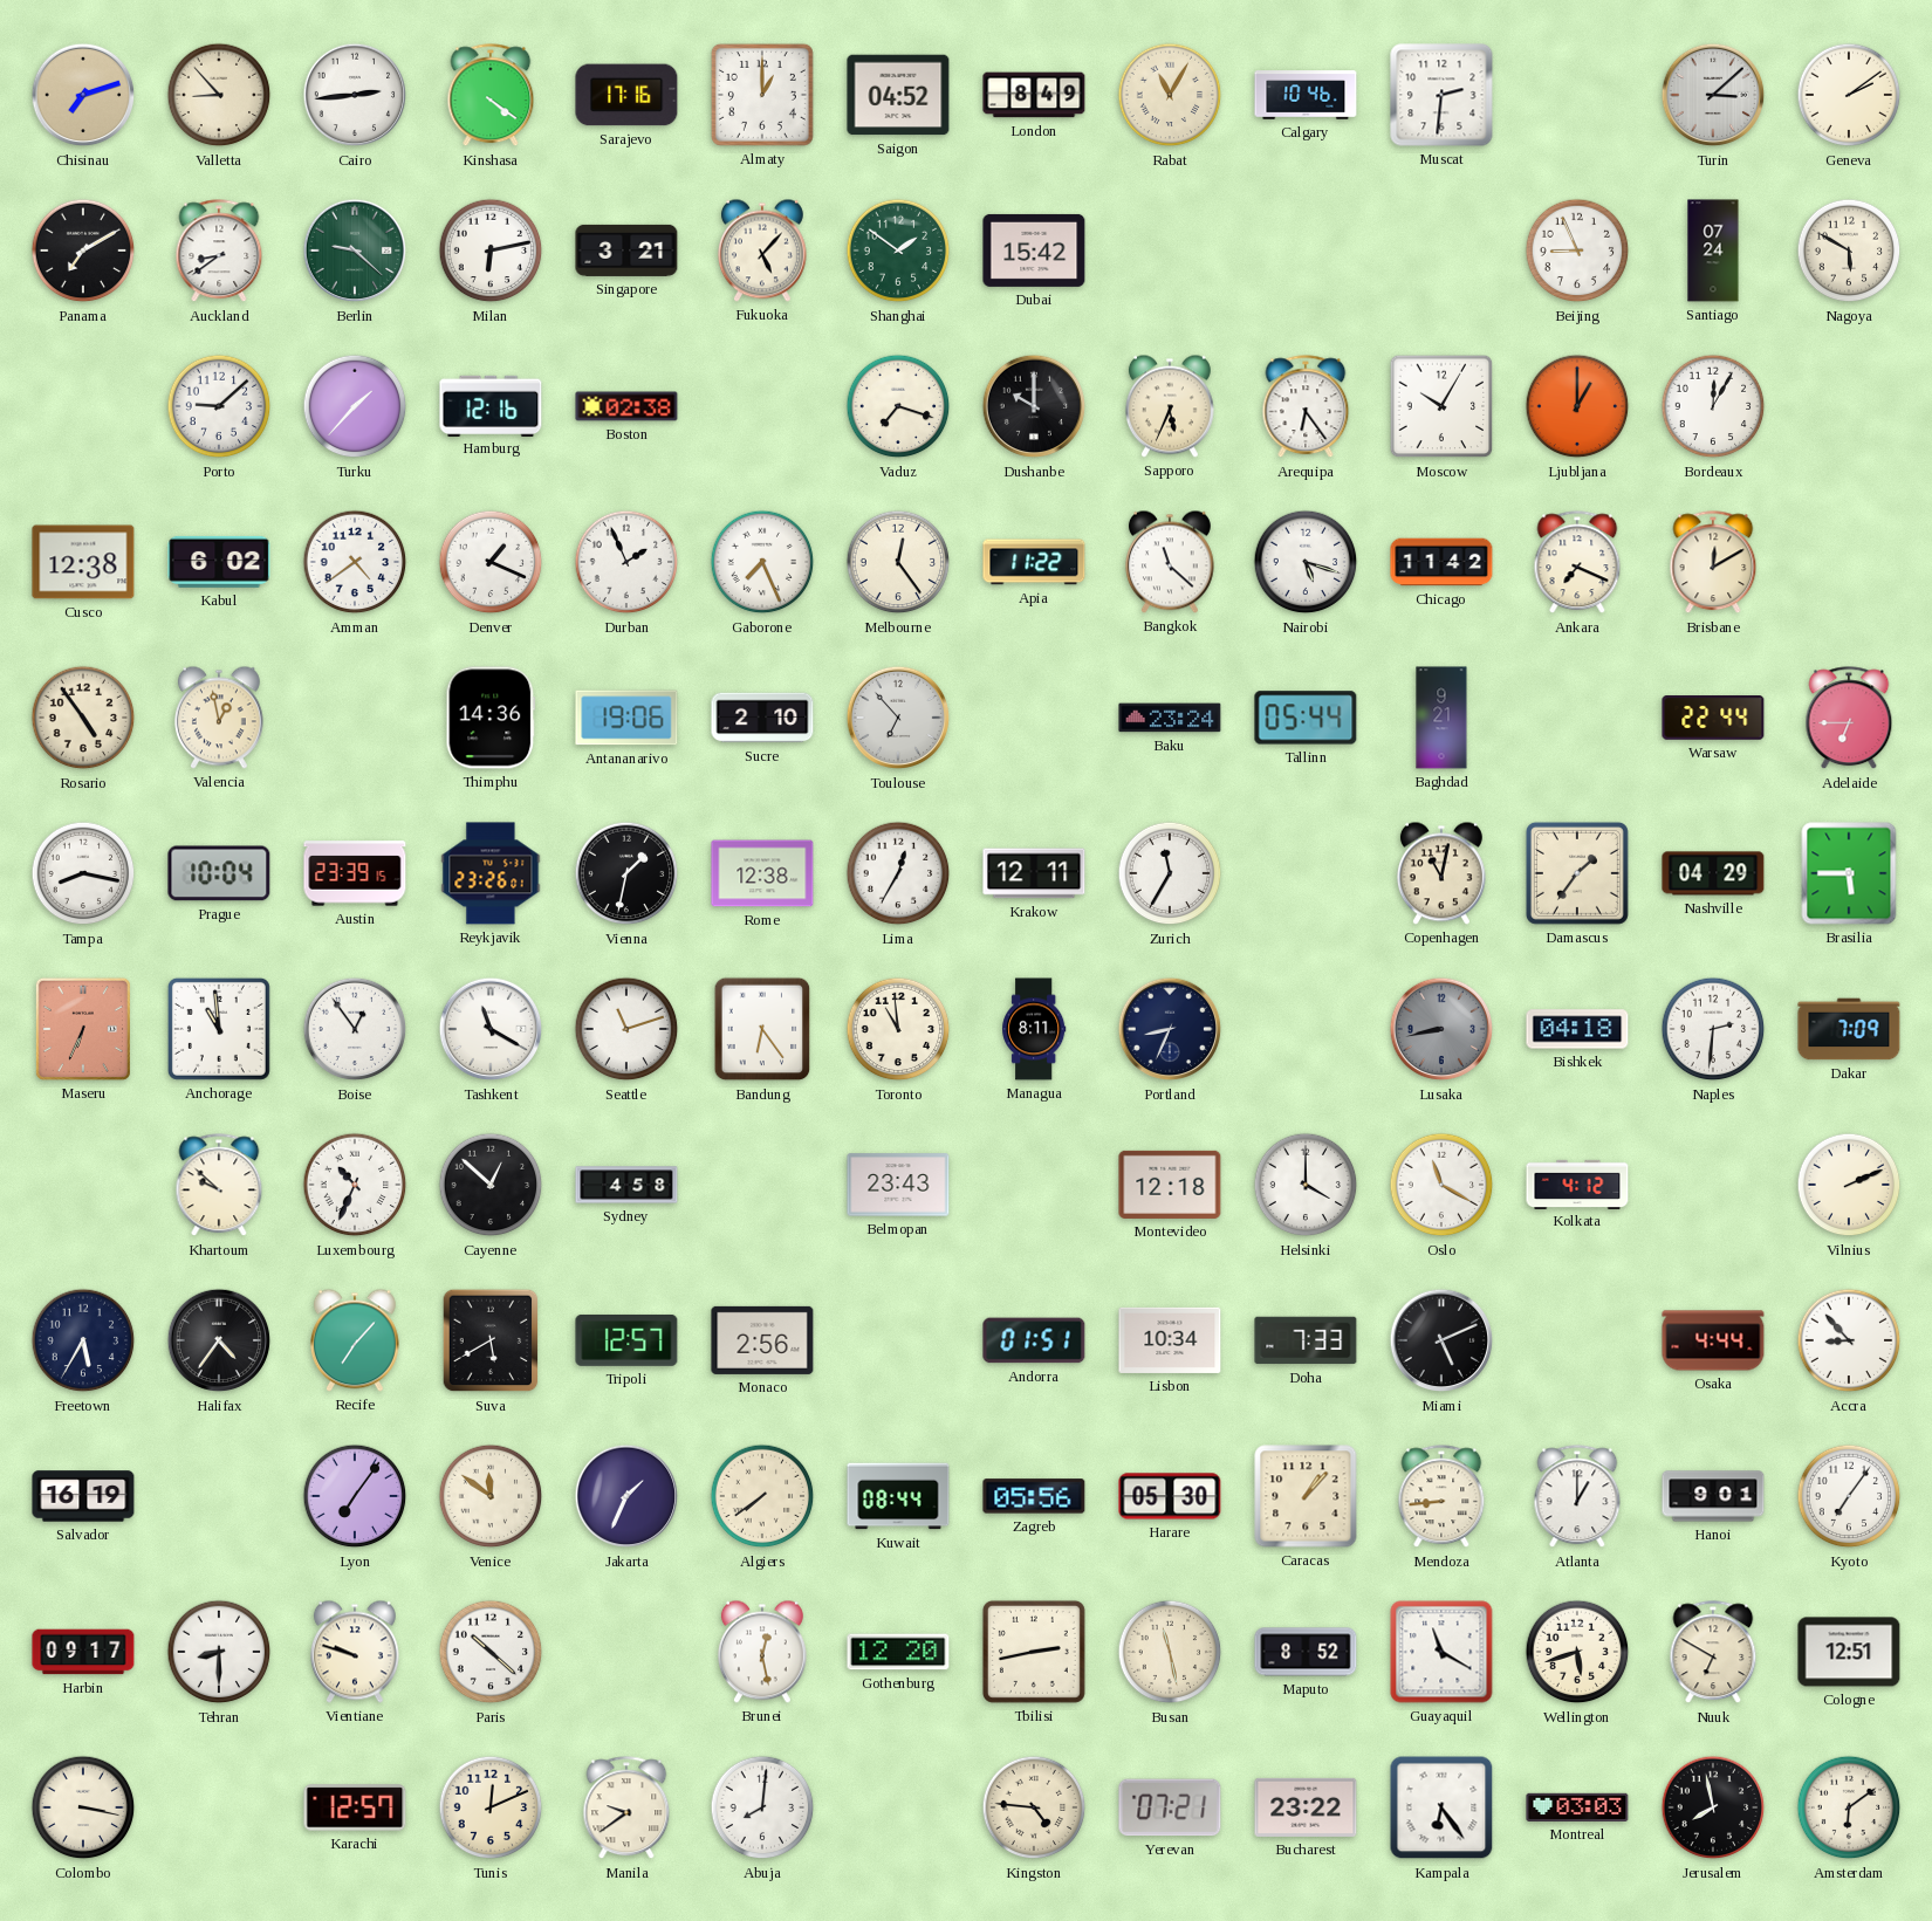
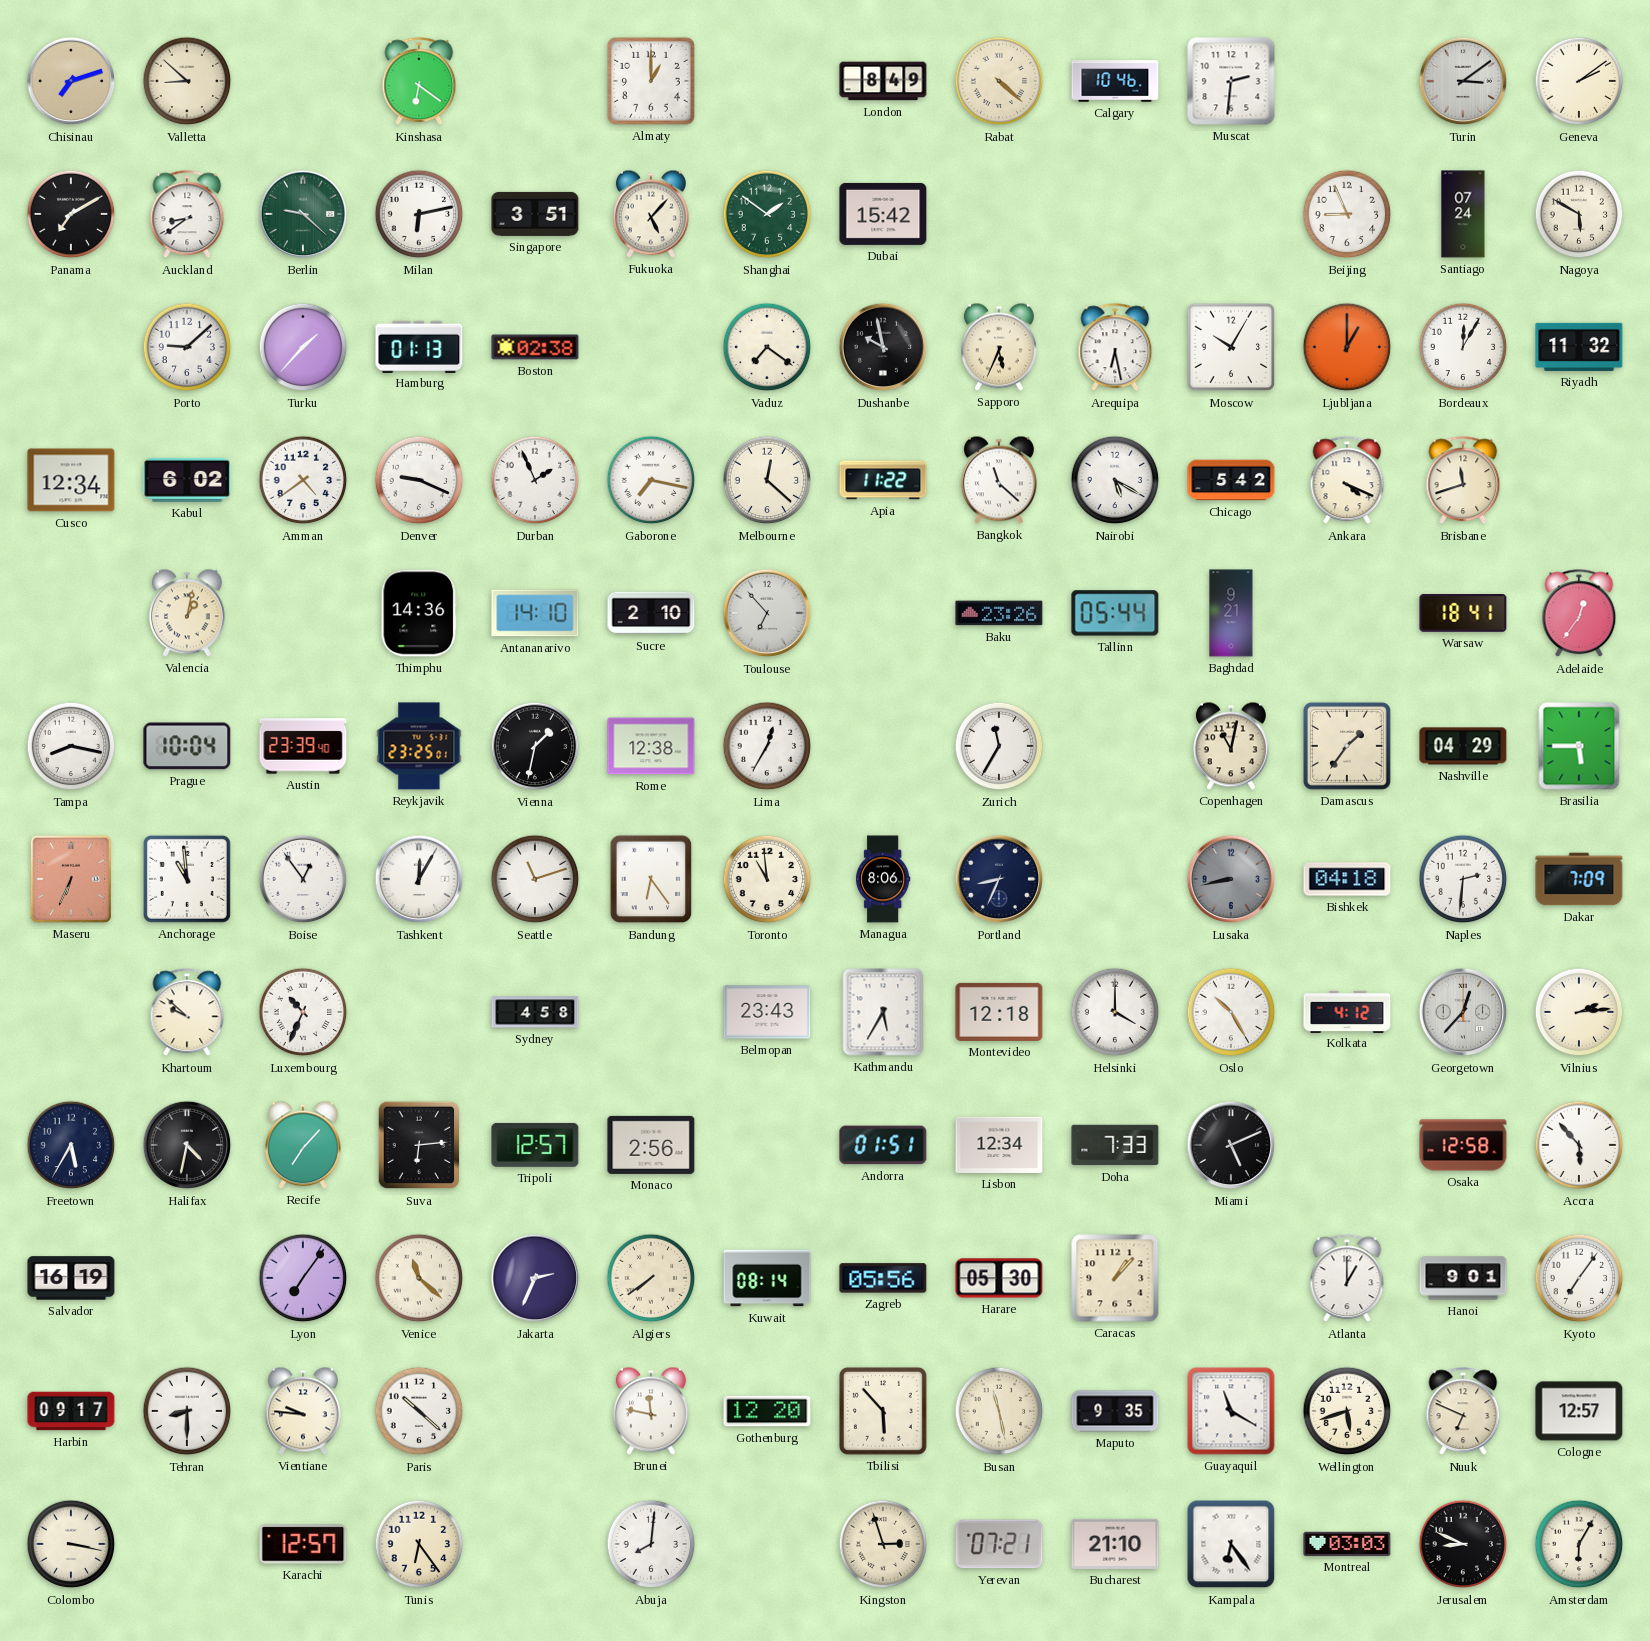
Valletta: 8:53 -> 8:52
Cairo: 2:44 -> none
Kinshasa: 4:21 -> 6:21
Sarajevo: 17:16 -> none
Saigon: 04:52 -> none
Rabat: 11:05 -> 4:22
Turin: 3:08 -> 3:09
Singapore: 3:21 -> 3:51
Hamburg: 12:16 -> 01:13
Vaduz: 7:18 -> 7:21
Dushanbe: 10:00 -> 9:58
Arequipa: 6:24 -> 6:28
Riyadh: none -> 11:32
Cusco: 12:38 -> 12:34
Denver: 1:19 -> 9:19
Gaborone: 7:26 -> 7:17
Melbourne: 12:24 -> 12:22
Nairobi: 5:18 -> 5:20
Chicago: 11:42 -> 5:42
Ankara: 7:19 -> 4:19
Brisbane: 12:10 -> 11:42
Rosario: 4:54 -> none
Valencia: 12:58 -> 1:02
Antananarivo: 19:06 -> 14:10
Baku: 23:24 -> 23:26
Warsaw: 22:44 -> 18:41
Adelaide: 6:45 -> 12:36
Austin: 23:39:15 -> 23:39:40
Reykjavik: 23:26 -> 23:25
Krakow: 12:11 -> none
Tashkent: 11:20 -> 12:05
Managua: 8:11 -> 8:06
Cayenne: 12:52 -> none
Kathmandu: none -> 5:35
Oslo: 11:20 -> 10:25
Georgetown: none -> 12:37
Vilnius: 2:11 -> 2:14
Halifax: 4:36 -> 4:32
Suva: 5:40 -> 6:14
Lisbon: 10:34 -> 12:34
Osaka: 4:44 -> 12:58
Accra: 8:53 -> 5:53
Venice: 11:51 -> 11:22
Jakarta: 1:34 -> 2:34
Kuwait: 08:44 -> 08:14
Mendoza: 8:44 -> none
Vientiane: 9:48 -> 9:46
Brunei: 12:28 -> 11:47
Tbilisi: 2:43 -> 5:53
Maputo: 8:52 -> 9:35
Nuuk: 6:50 -> 6:49
Cologne: 12:51 -> 12:57
Tunis: 12:11 -> 6:24
Manila: 9:39 -> none
Kingston: 4:46 -> 2:57
Bucharest: 23:22 -> 21:10
Jerusalem: 7:58 -> 8:49
Amsterdam: 6:09 -> 6:05
